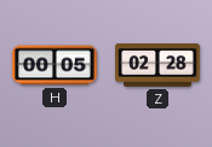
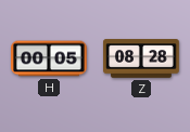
Z: 02:28 -> 08:28
